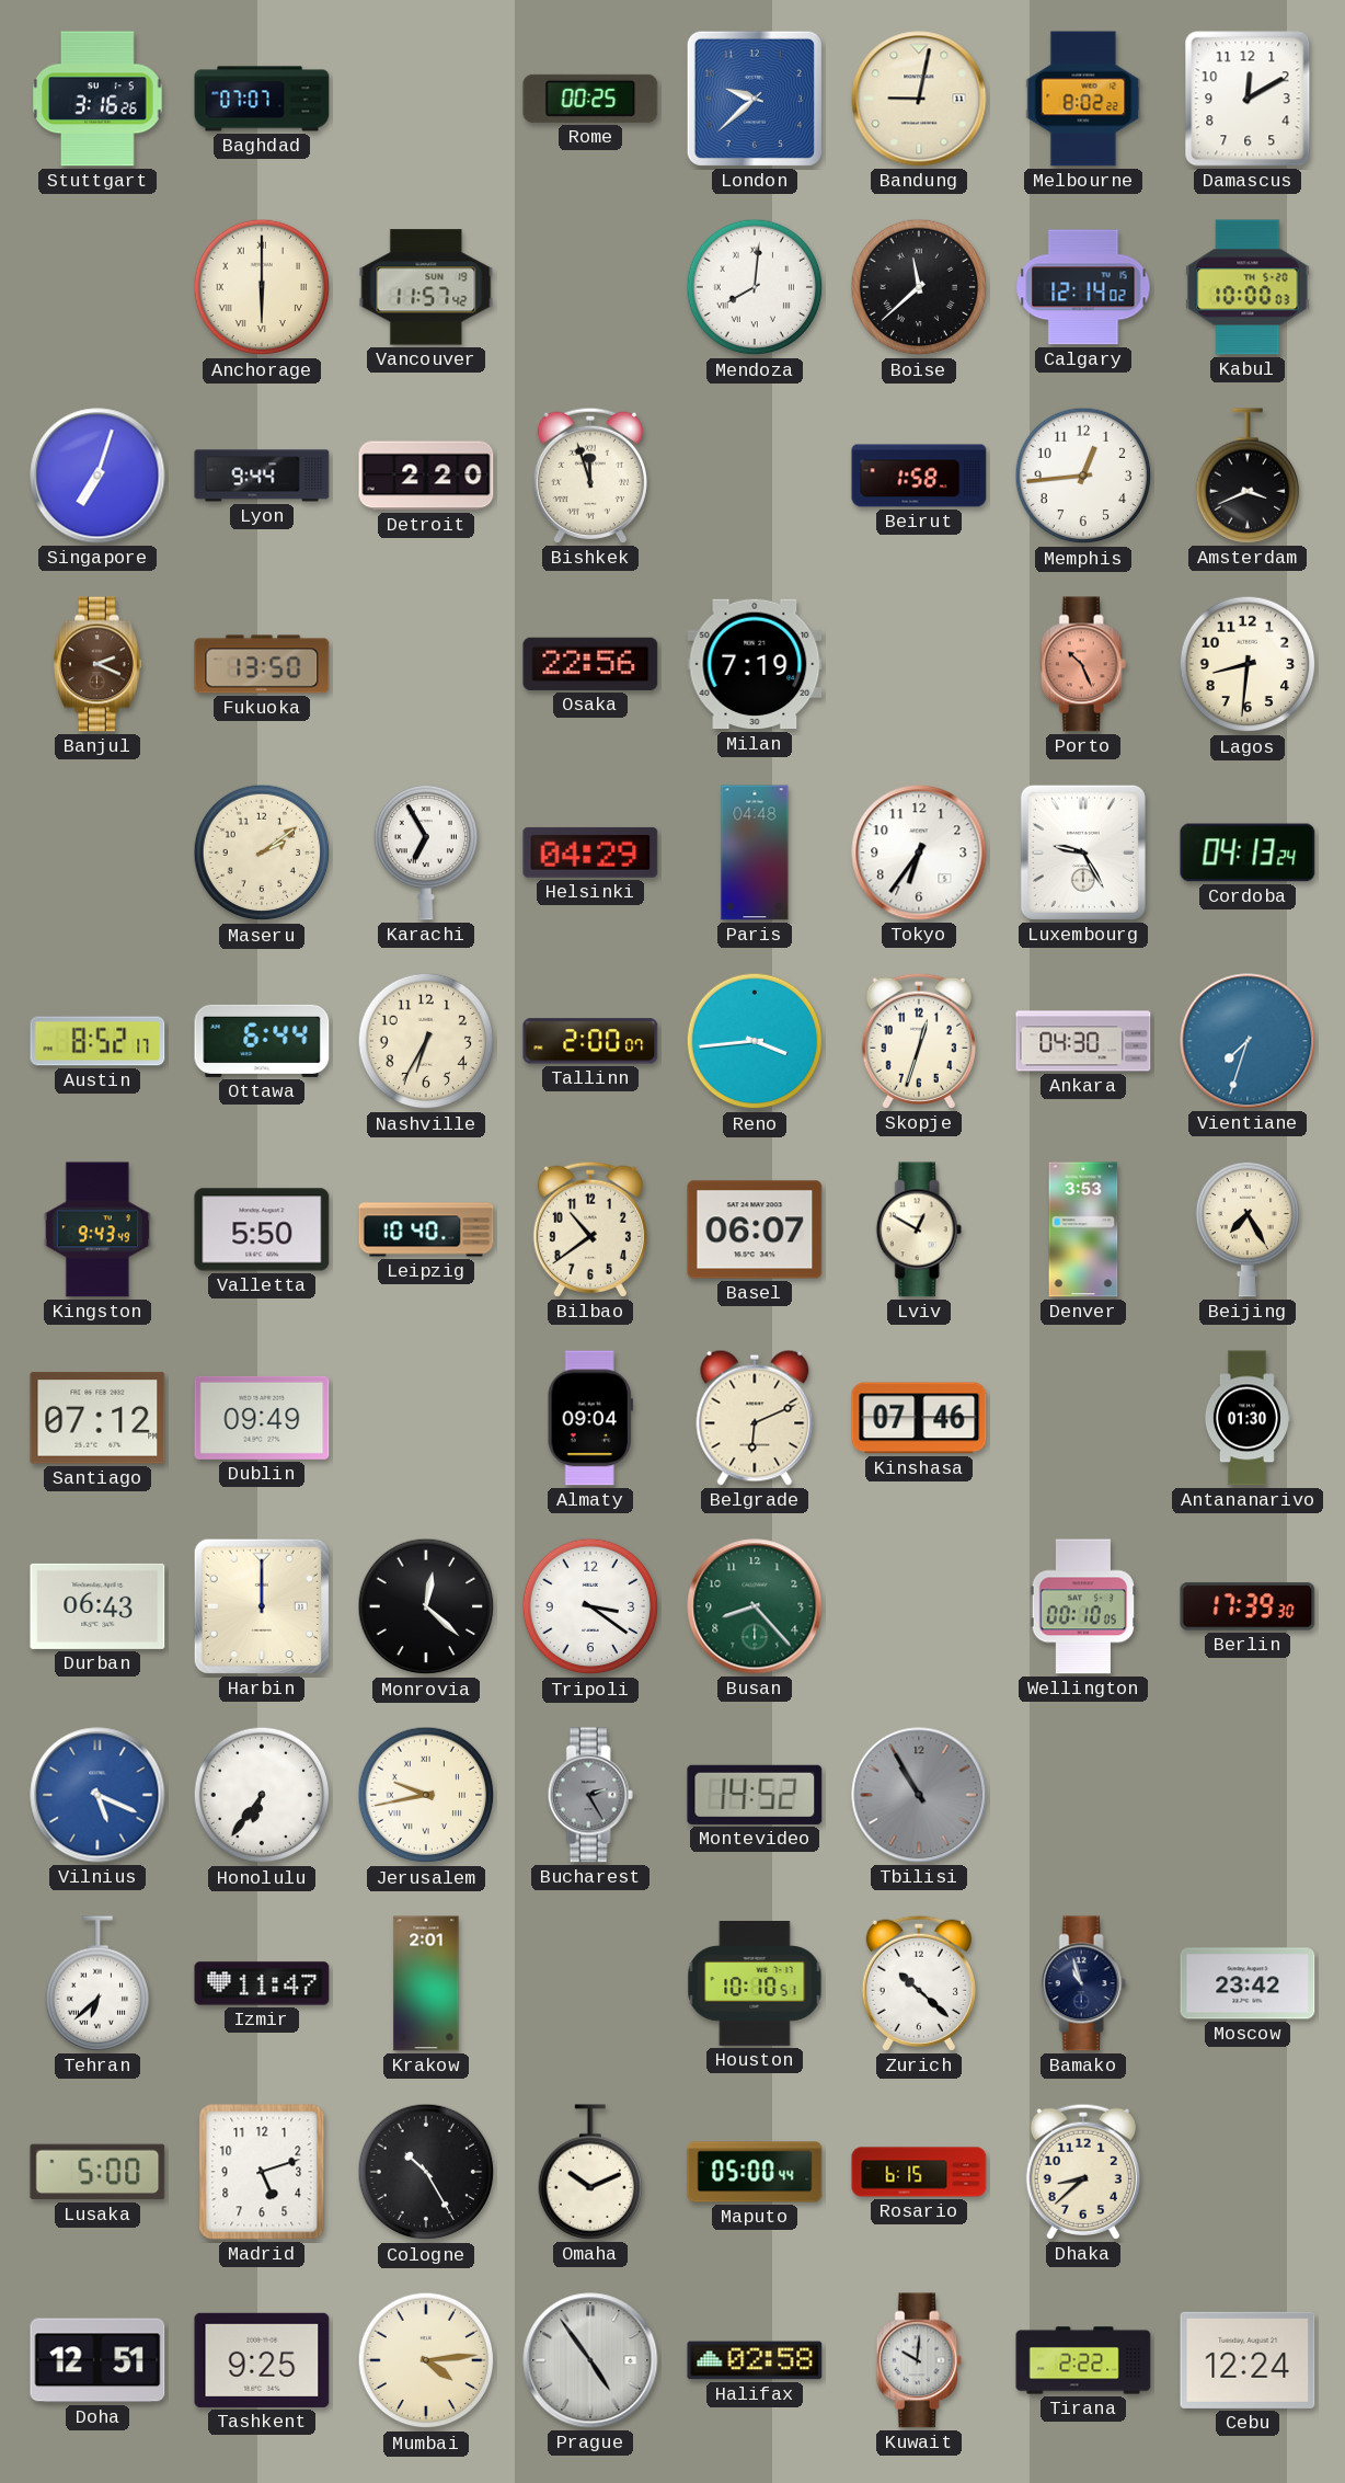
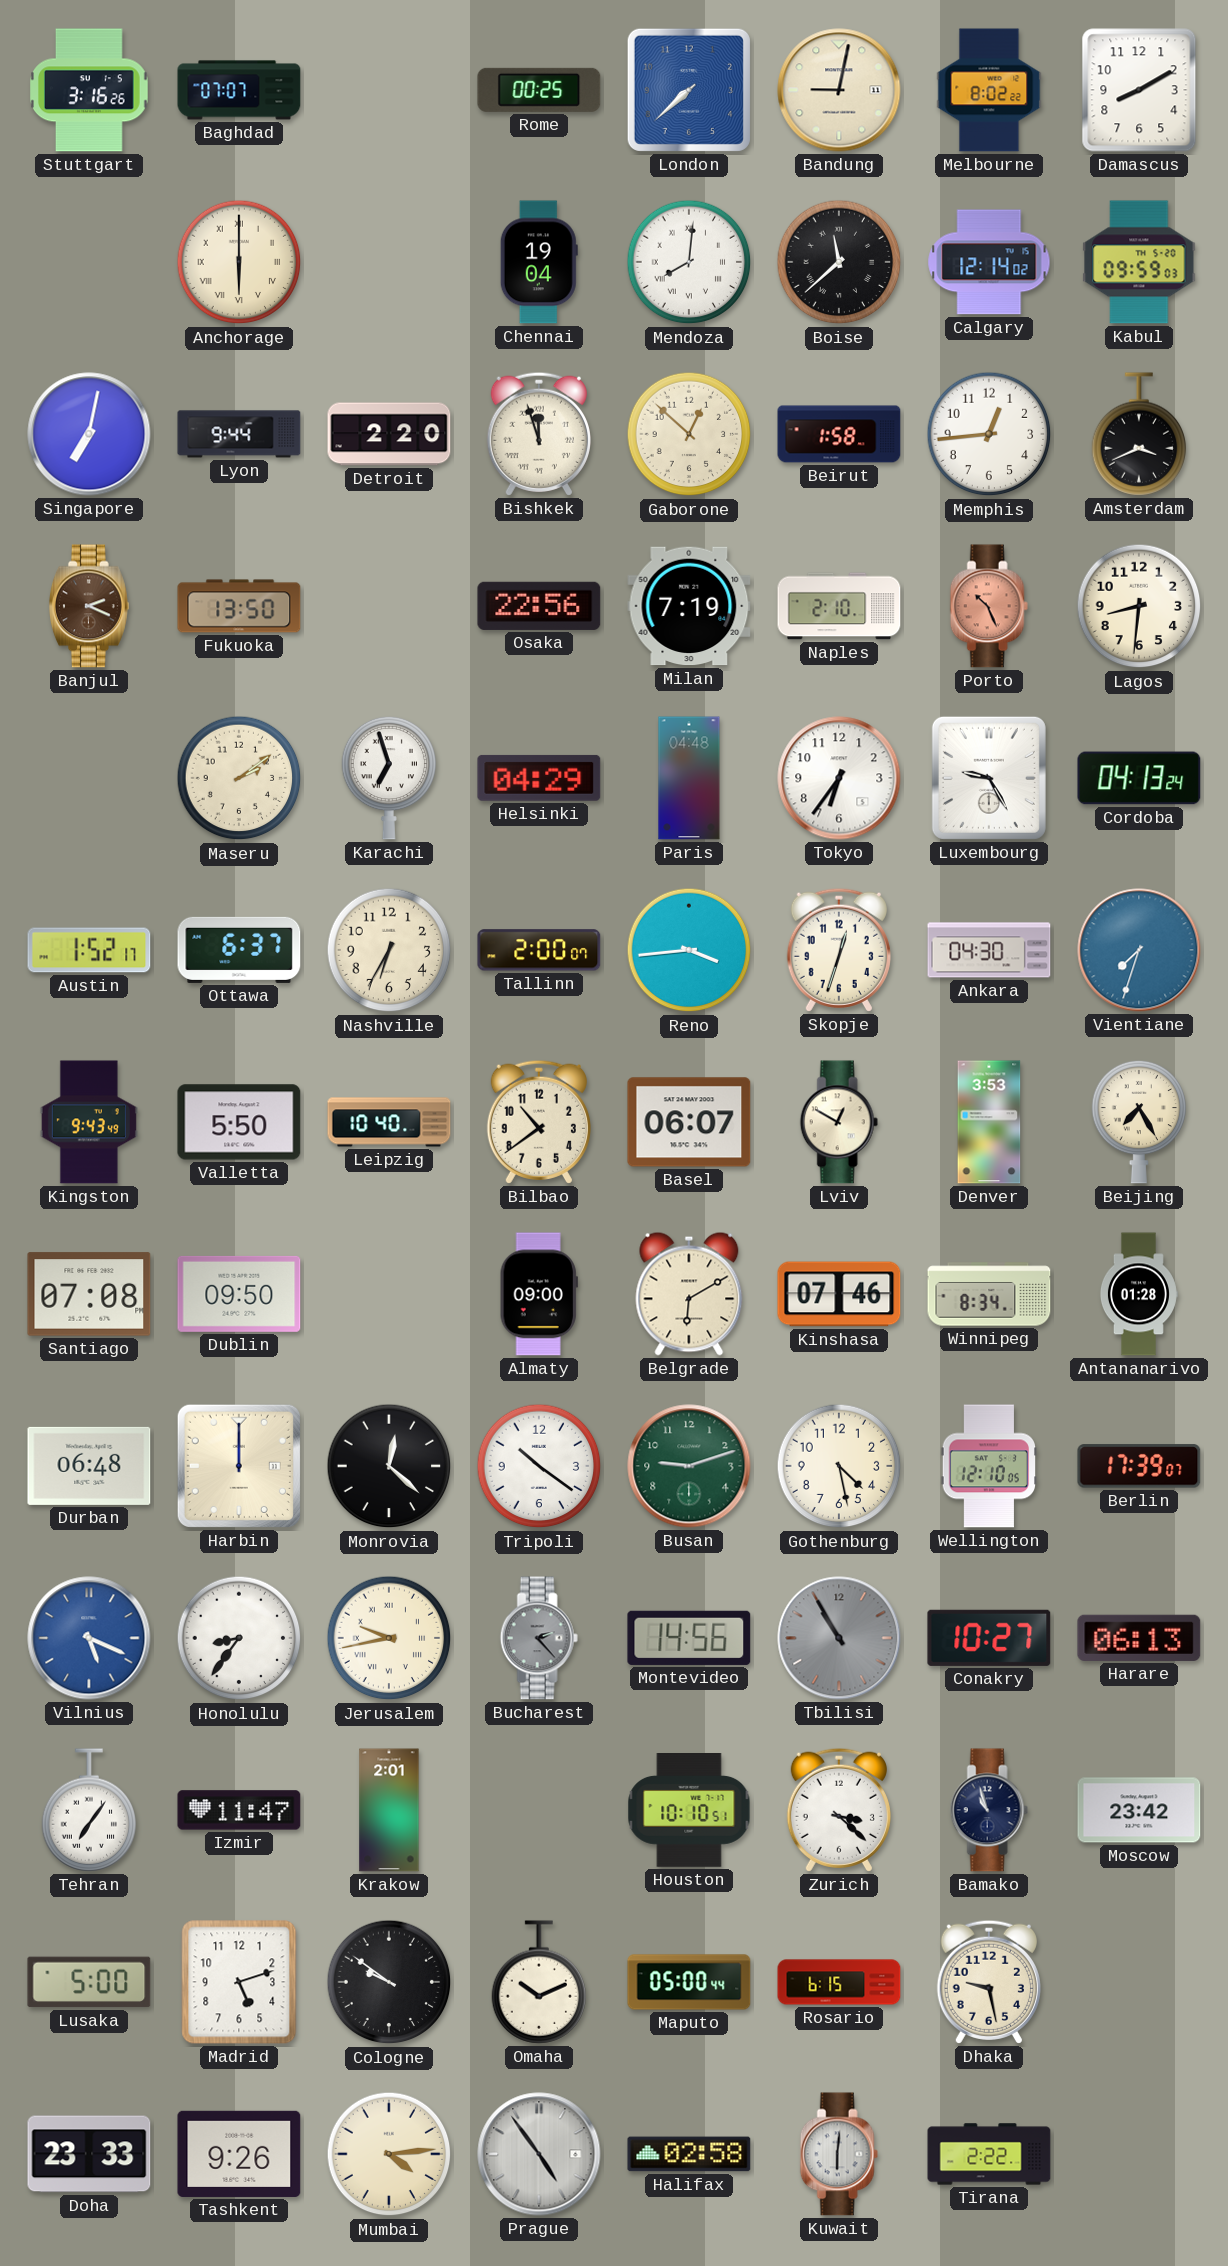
London: 9:38 -> 7:38
Damascus: 12:10 -> 8:10
Vancouver: 11:57 -> none
Chennai: none -> 19:04
Kabul: 10:00 -> 09:59
Singapore: 7:03 -> 7:02
Gaborone: none -> 12:52
Naples: none -> 2:10
Karachi: 6:55 -> 6:57
Austin: 8:52 -> 1:52
Ottawa: 6:44 -> 6:37
Santiago: 07:12 -> 07:08
Dublin: 09:49 -> 09:50
Almaty: 09:04 -> 09:00
Belgrade: 6:11 -> 6:10
Winnipeg: none -> 8:34
Antananarivo: 01:30 -> 01:28
Durban: 06:43 -> 06:48
Tripoli: 3:21 -> 10:21
Busan: 8:23 -> 9:12
Gothenburg: none -> 4:28
Wellington: 00:10 -> 12:10
Berlin: 17:39:30 -> 17:39:07
Honolulu: 6:36 -> 8:36
Bucharest: 2:25 -> 2:23
Montevideo: 14:52 -> 14:56
Conakry: none -> 10:27
Harare: none -> 06:13
Tehran: 6:38 -> 7:06
Zurich: 10:22 -> 3:22
Cologne: 10:25 -> 9:51
Dhaka: 8:38 -> 9:28
Doha: 12:51 -> 23:33
Tashkent: 9:25 -> 9:26
Kuwait: 10:01 -> 6:01
Cebu: 12:24 -> none
